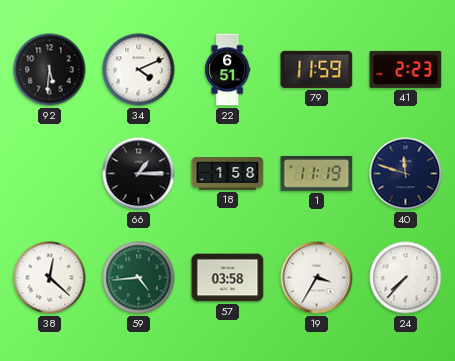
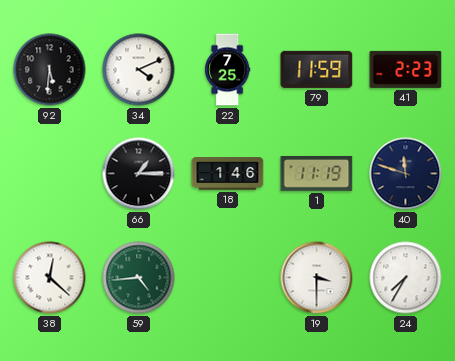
22: 6:51 -> 7:25
18: 1:58 -> 1:46
57: 03:58 -> none
19: 3:35 -> 3:30
24: 7:37 -> 7:35
